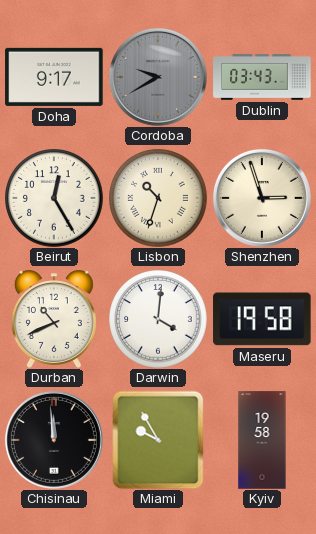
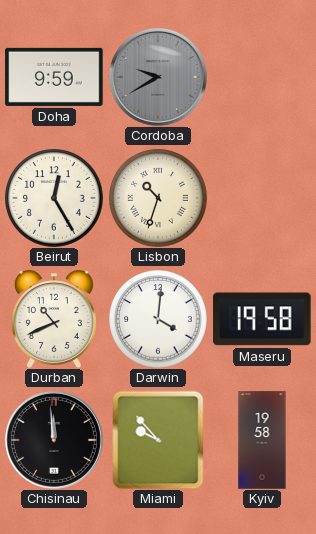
Doha: 9:17 -> 9:59
Dublin: 03:43 -> none
Shenzhen: 2:57 -> none
Miami: 9:55 -> 9:53
